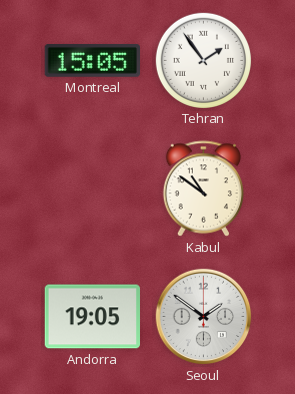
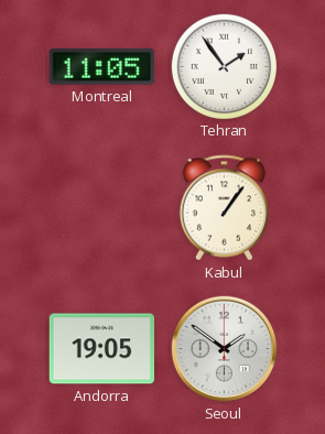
Montreal: 15:05 -> 11:05
Kabul: 10:51 -> 1:06
